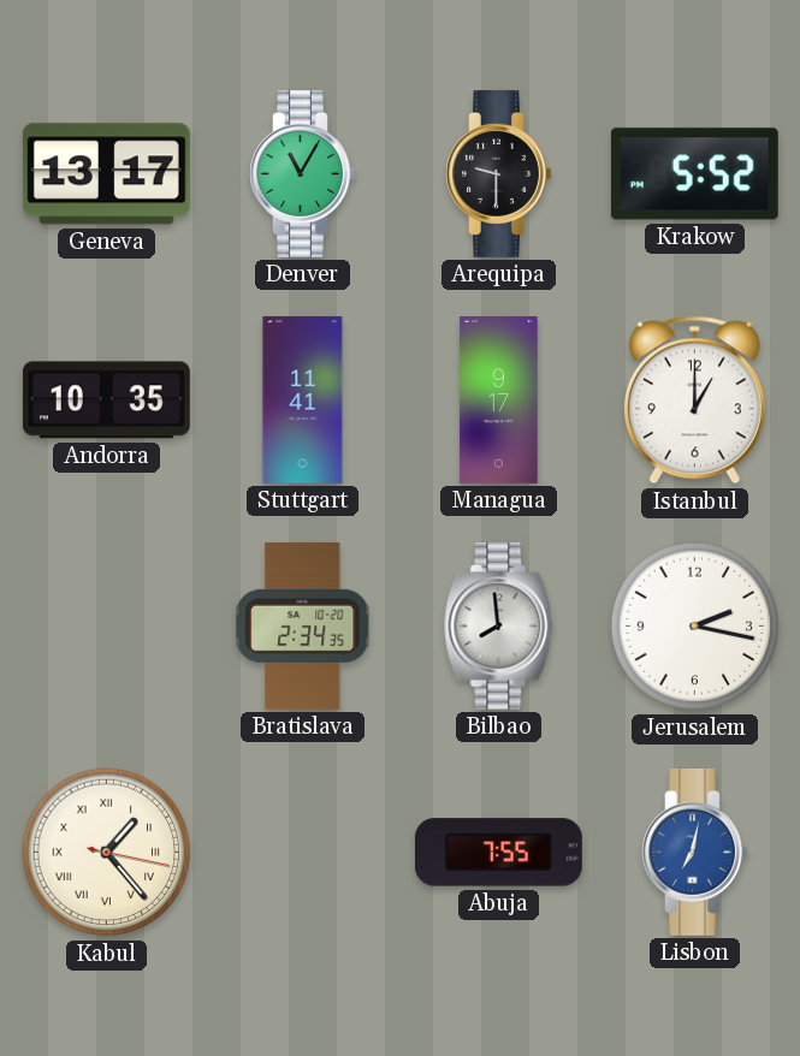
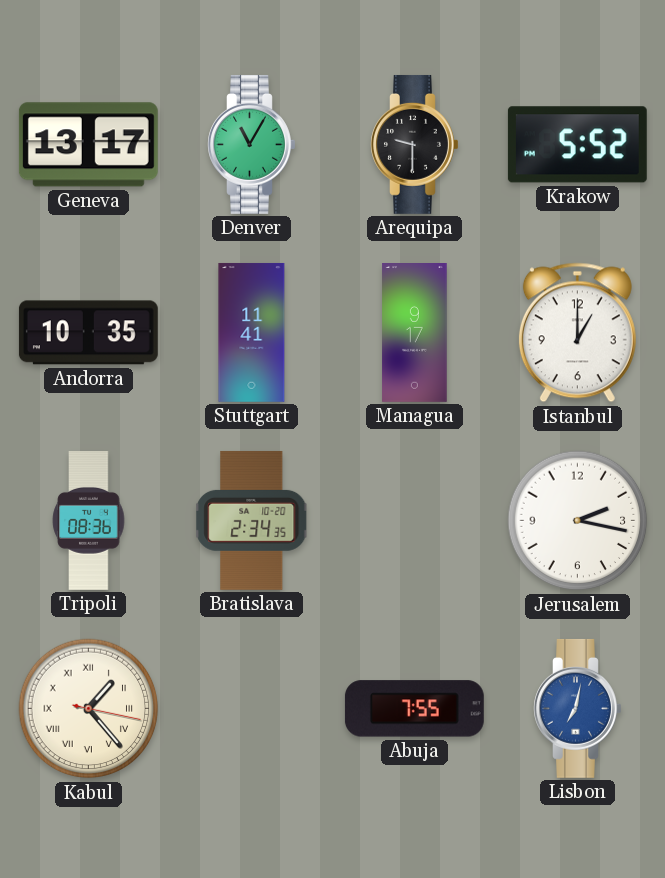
Tripoli: none -> 08:36
Bilbao: 7:59 -> none
